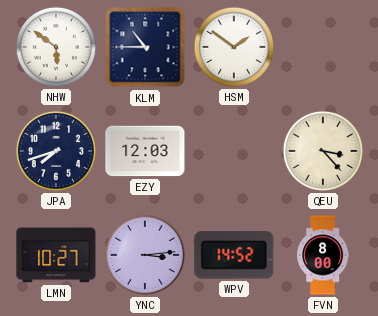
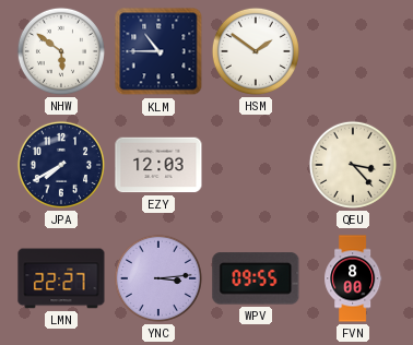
JPA: 7:42 -> 7:40
LMN: 10:27 -> 22:27
WPV: 14:52 -> 09:55
